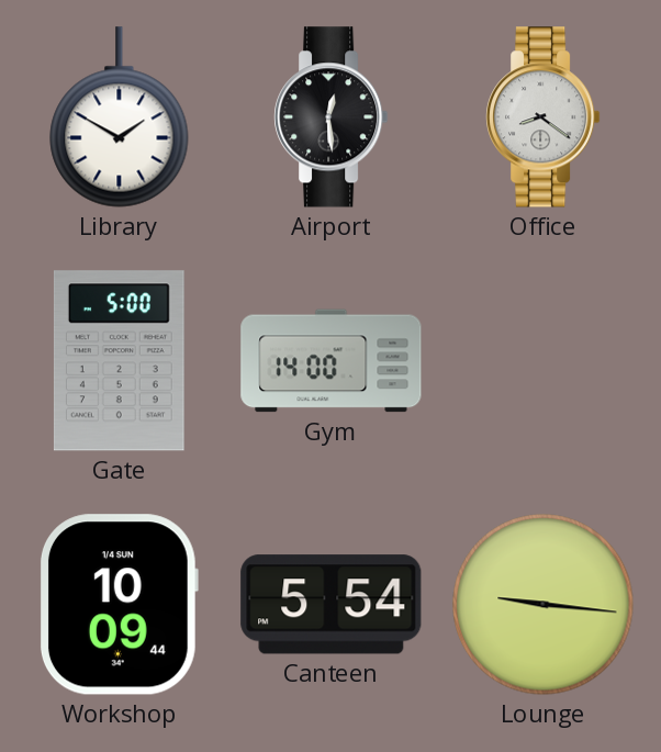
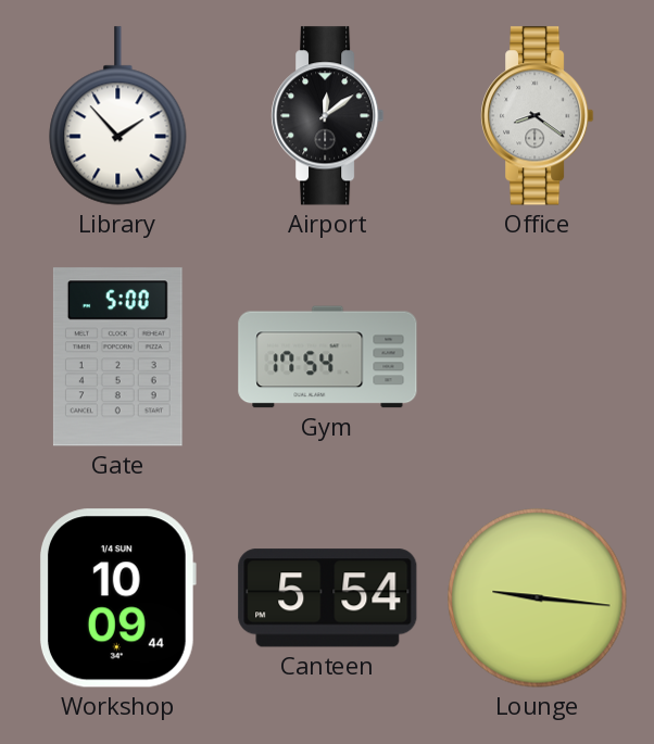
Library: 1:50 -> 1:53
Airport: 12:29 -> 12:09
Gym: 14:00 -> 17:54
